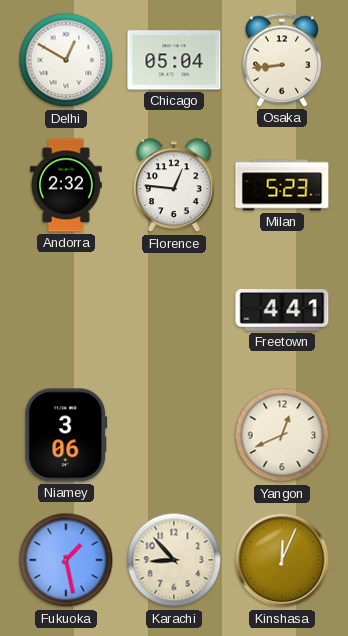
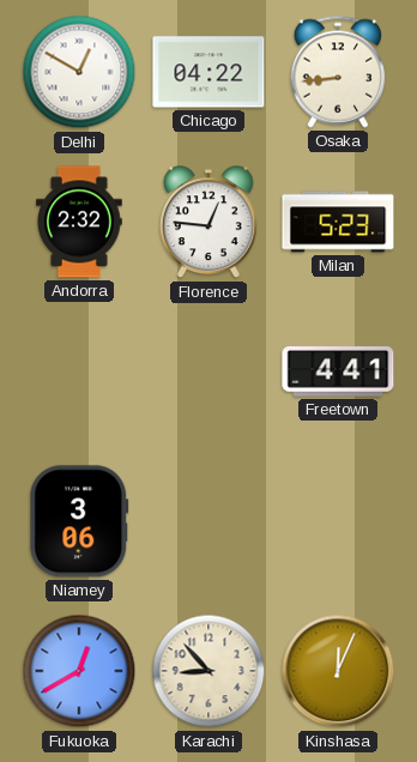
Chicago: 05:04 -> 04:22
Yangon: 12:41 -> none
Fukuoka: 1:28 -> 12:40
